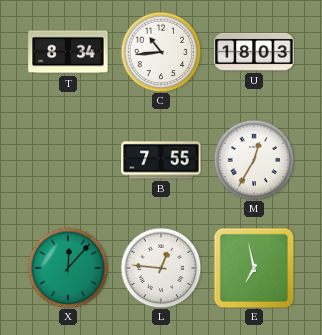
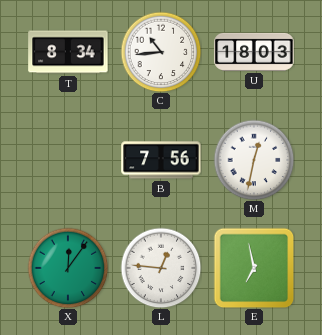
B: 7:55 -> 7:56
M: 12:35 -> 12:32
X: 12:07 -> 12:06
